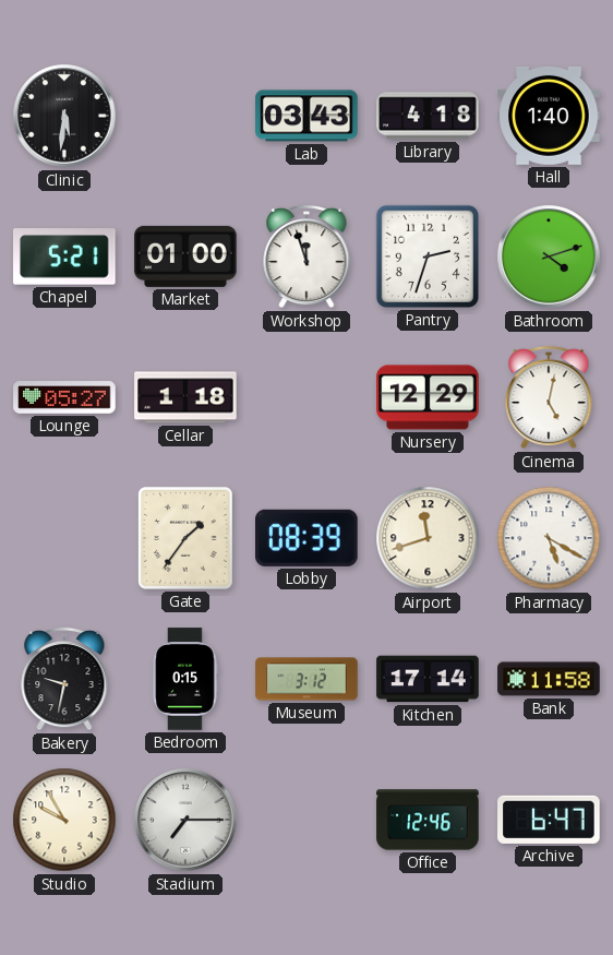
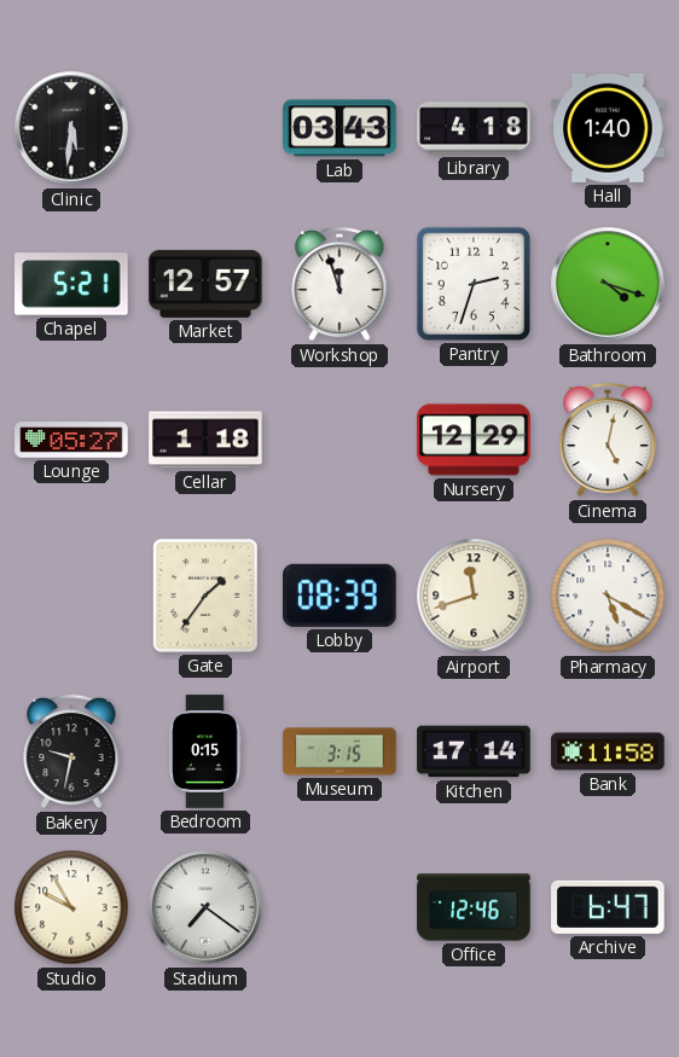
Market: 01:00 -> 12:57
Bathroom: 4:12 -> 4:18
Museum: 3:12 -> 3:15
Stadium: 7:15 -> 7:21
